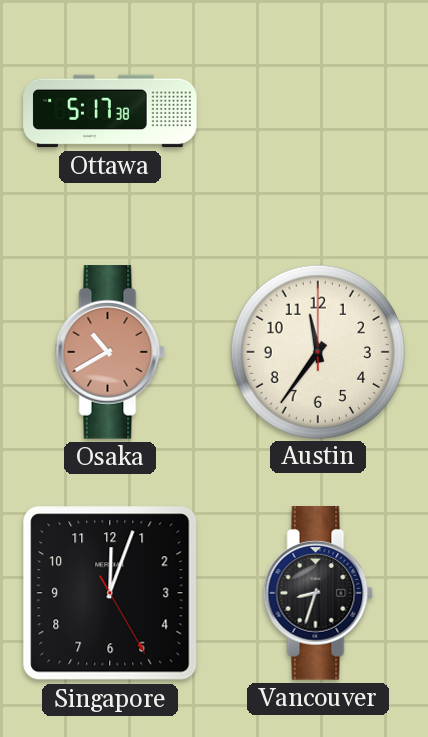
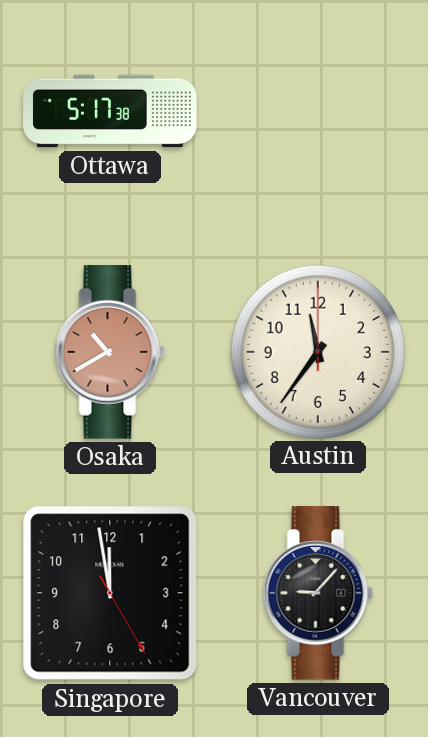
Singapore: 12:03 -> 11:58
Vancouver: 8:33 -> 9:07
